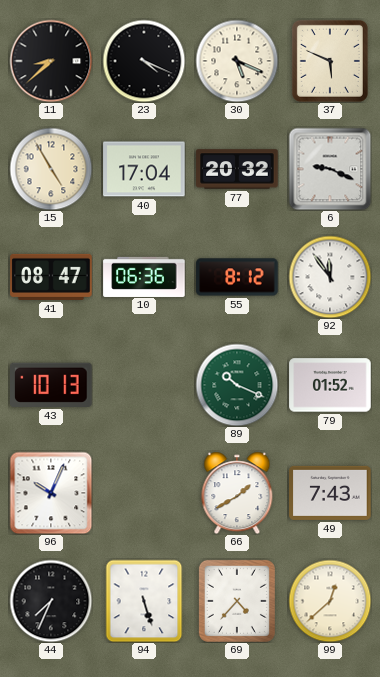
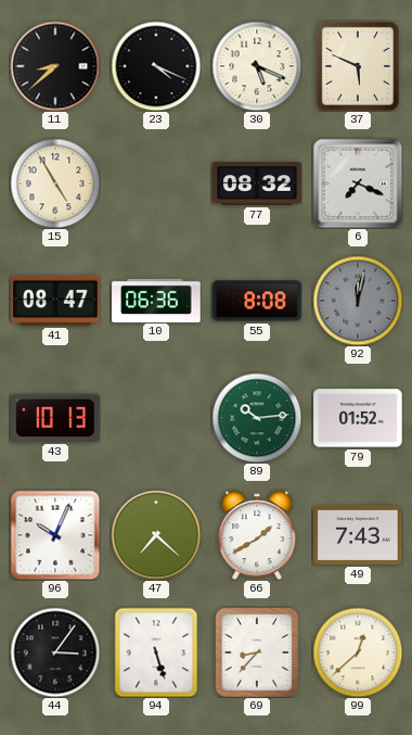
40: 17:04 -> none
77: 20:32 -> 08:32
6: 9:19 -> 7:19
55: 8:12 -> 8:08
92: 11:54 -> 12:02
92 dial: white -> grey
89: 10:19 -> 10:14
47: none -> 7:22
44: 7:34 -> 3:06
69: 4:37 -> 8:37
